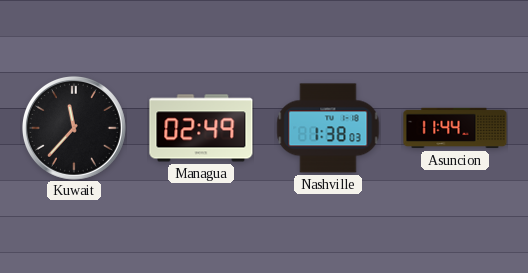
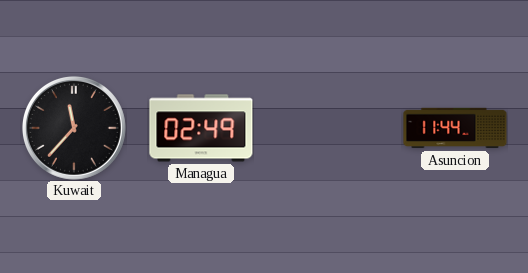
Nashville: 1:38 -> none
